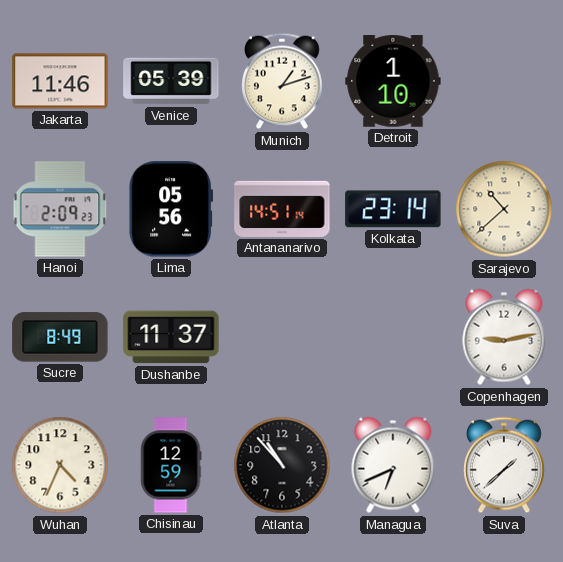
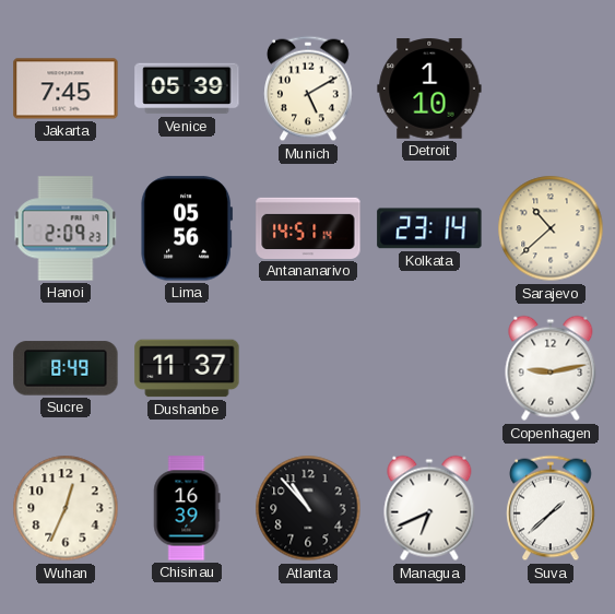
Jakarta: 11:46 -> 7:45
Munich: 1:12 -> 5:10
Wuhan: 4:34 -> 12:34
Chisinau: 12:59 -> 16:39
